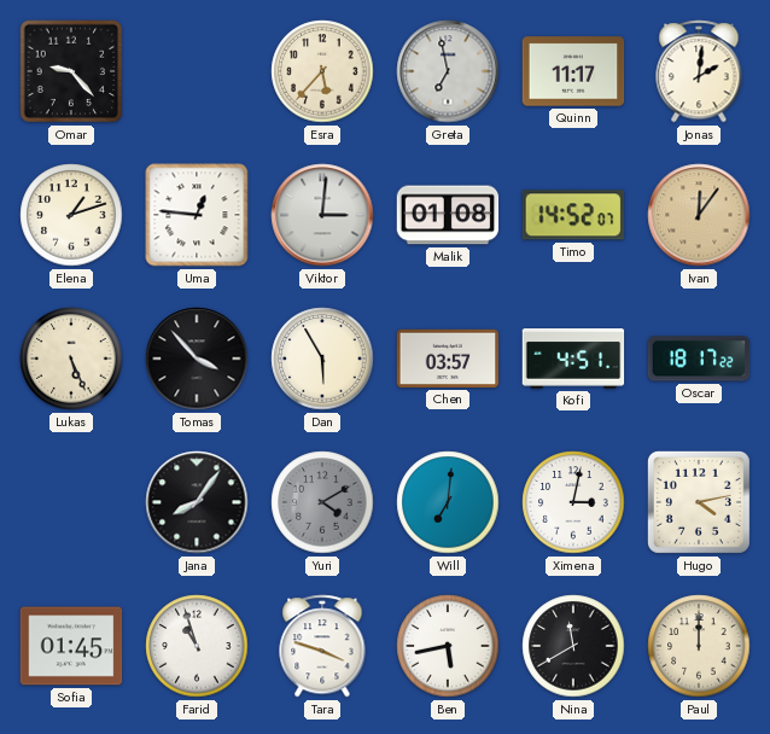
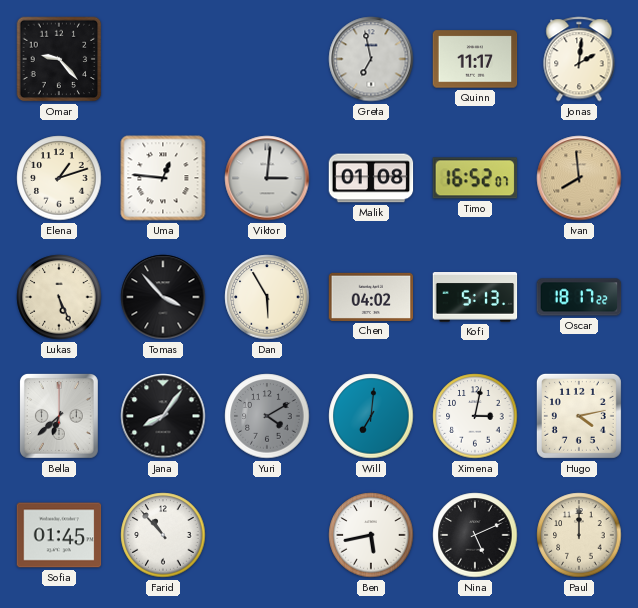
Esra: 5:37 -> none
Timo: 14:52 -> 16:52
Ivan: 12:06 -> 7:59
Chen: 03:57 -> 04:02
Kofi: 4:51 -> 5:13
Bella: none -> 6:38
Farid: 10:57 -> 10:53
Tara: 3:48 -> none
Nina: 11:40 -> 5:11
